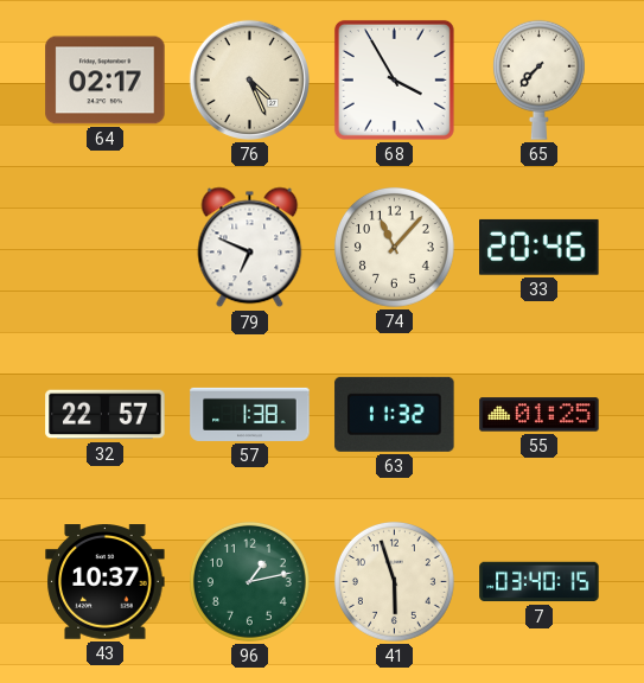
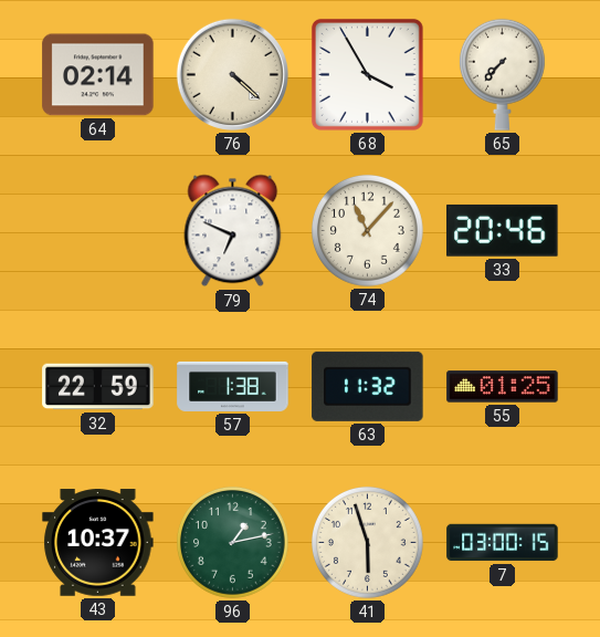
64: 02:17 -> 02:14
76: 4:26 -> 4:22
32: 22:57 -> 22:59
7: 03:40 -> 03:00
